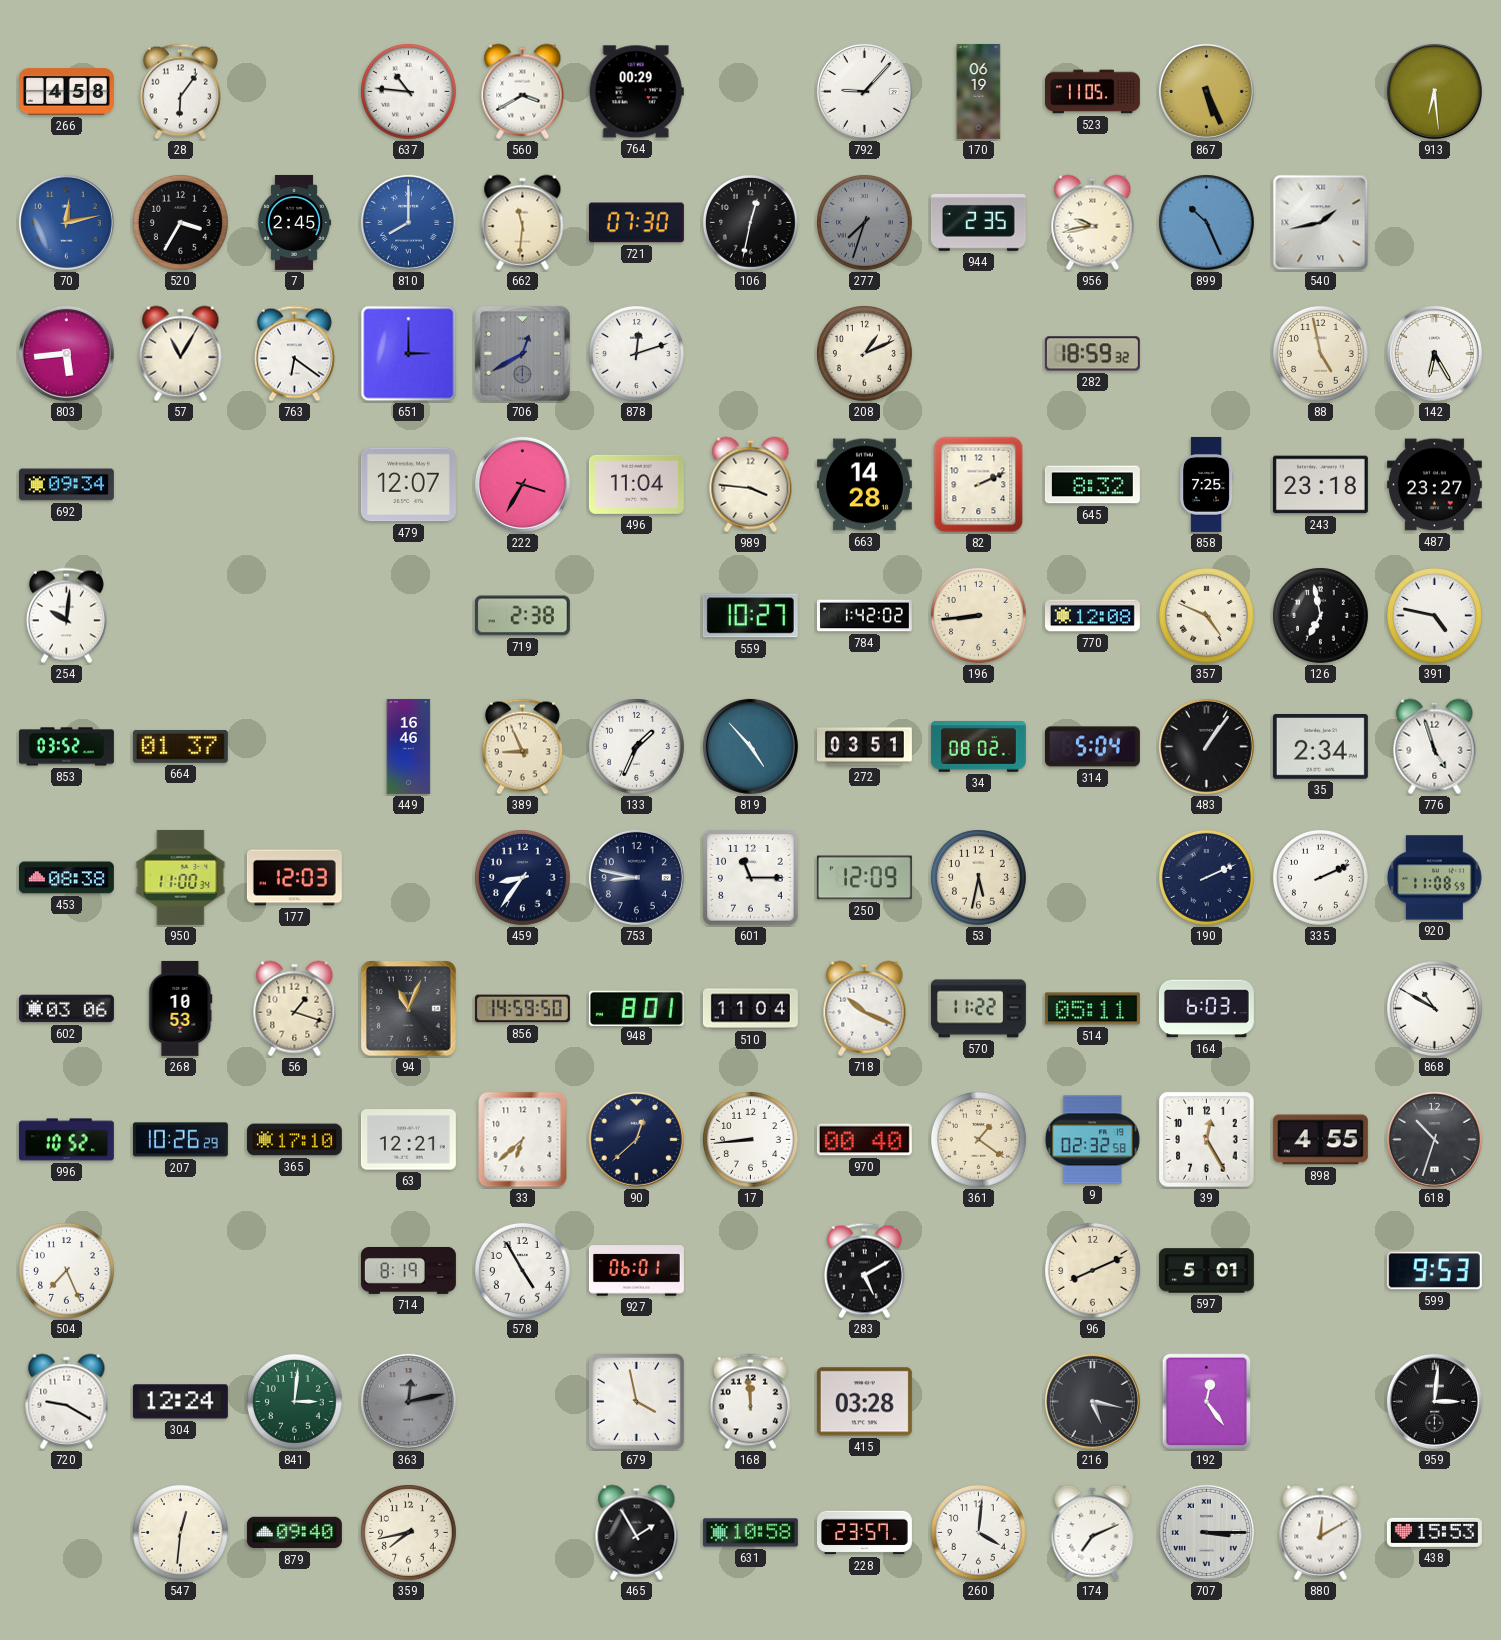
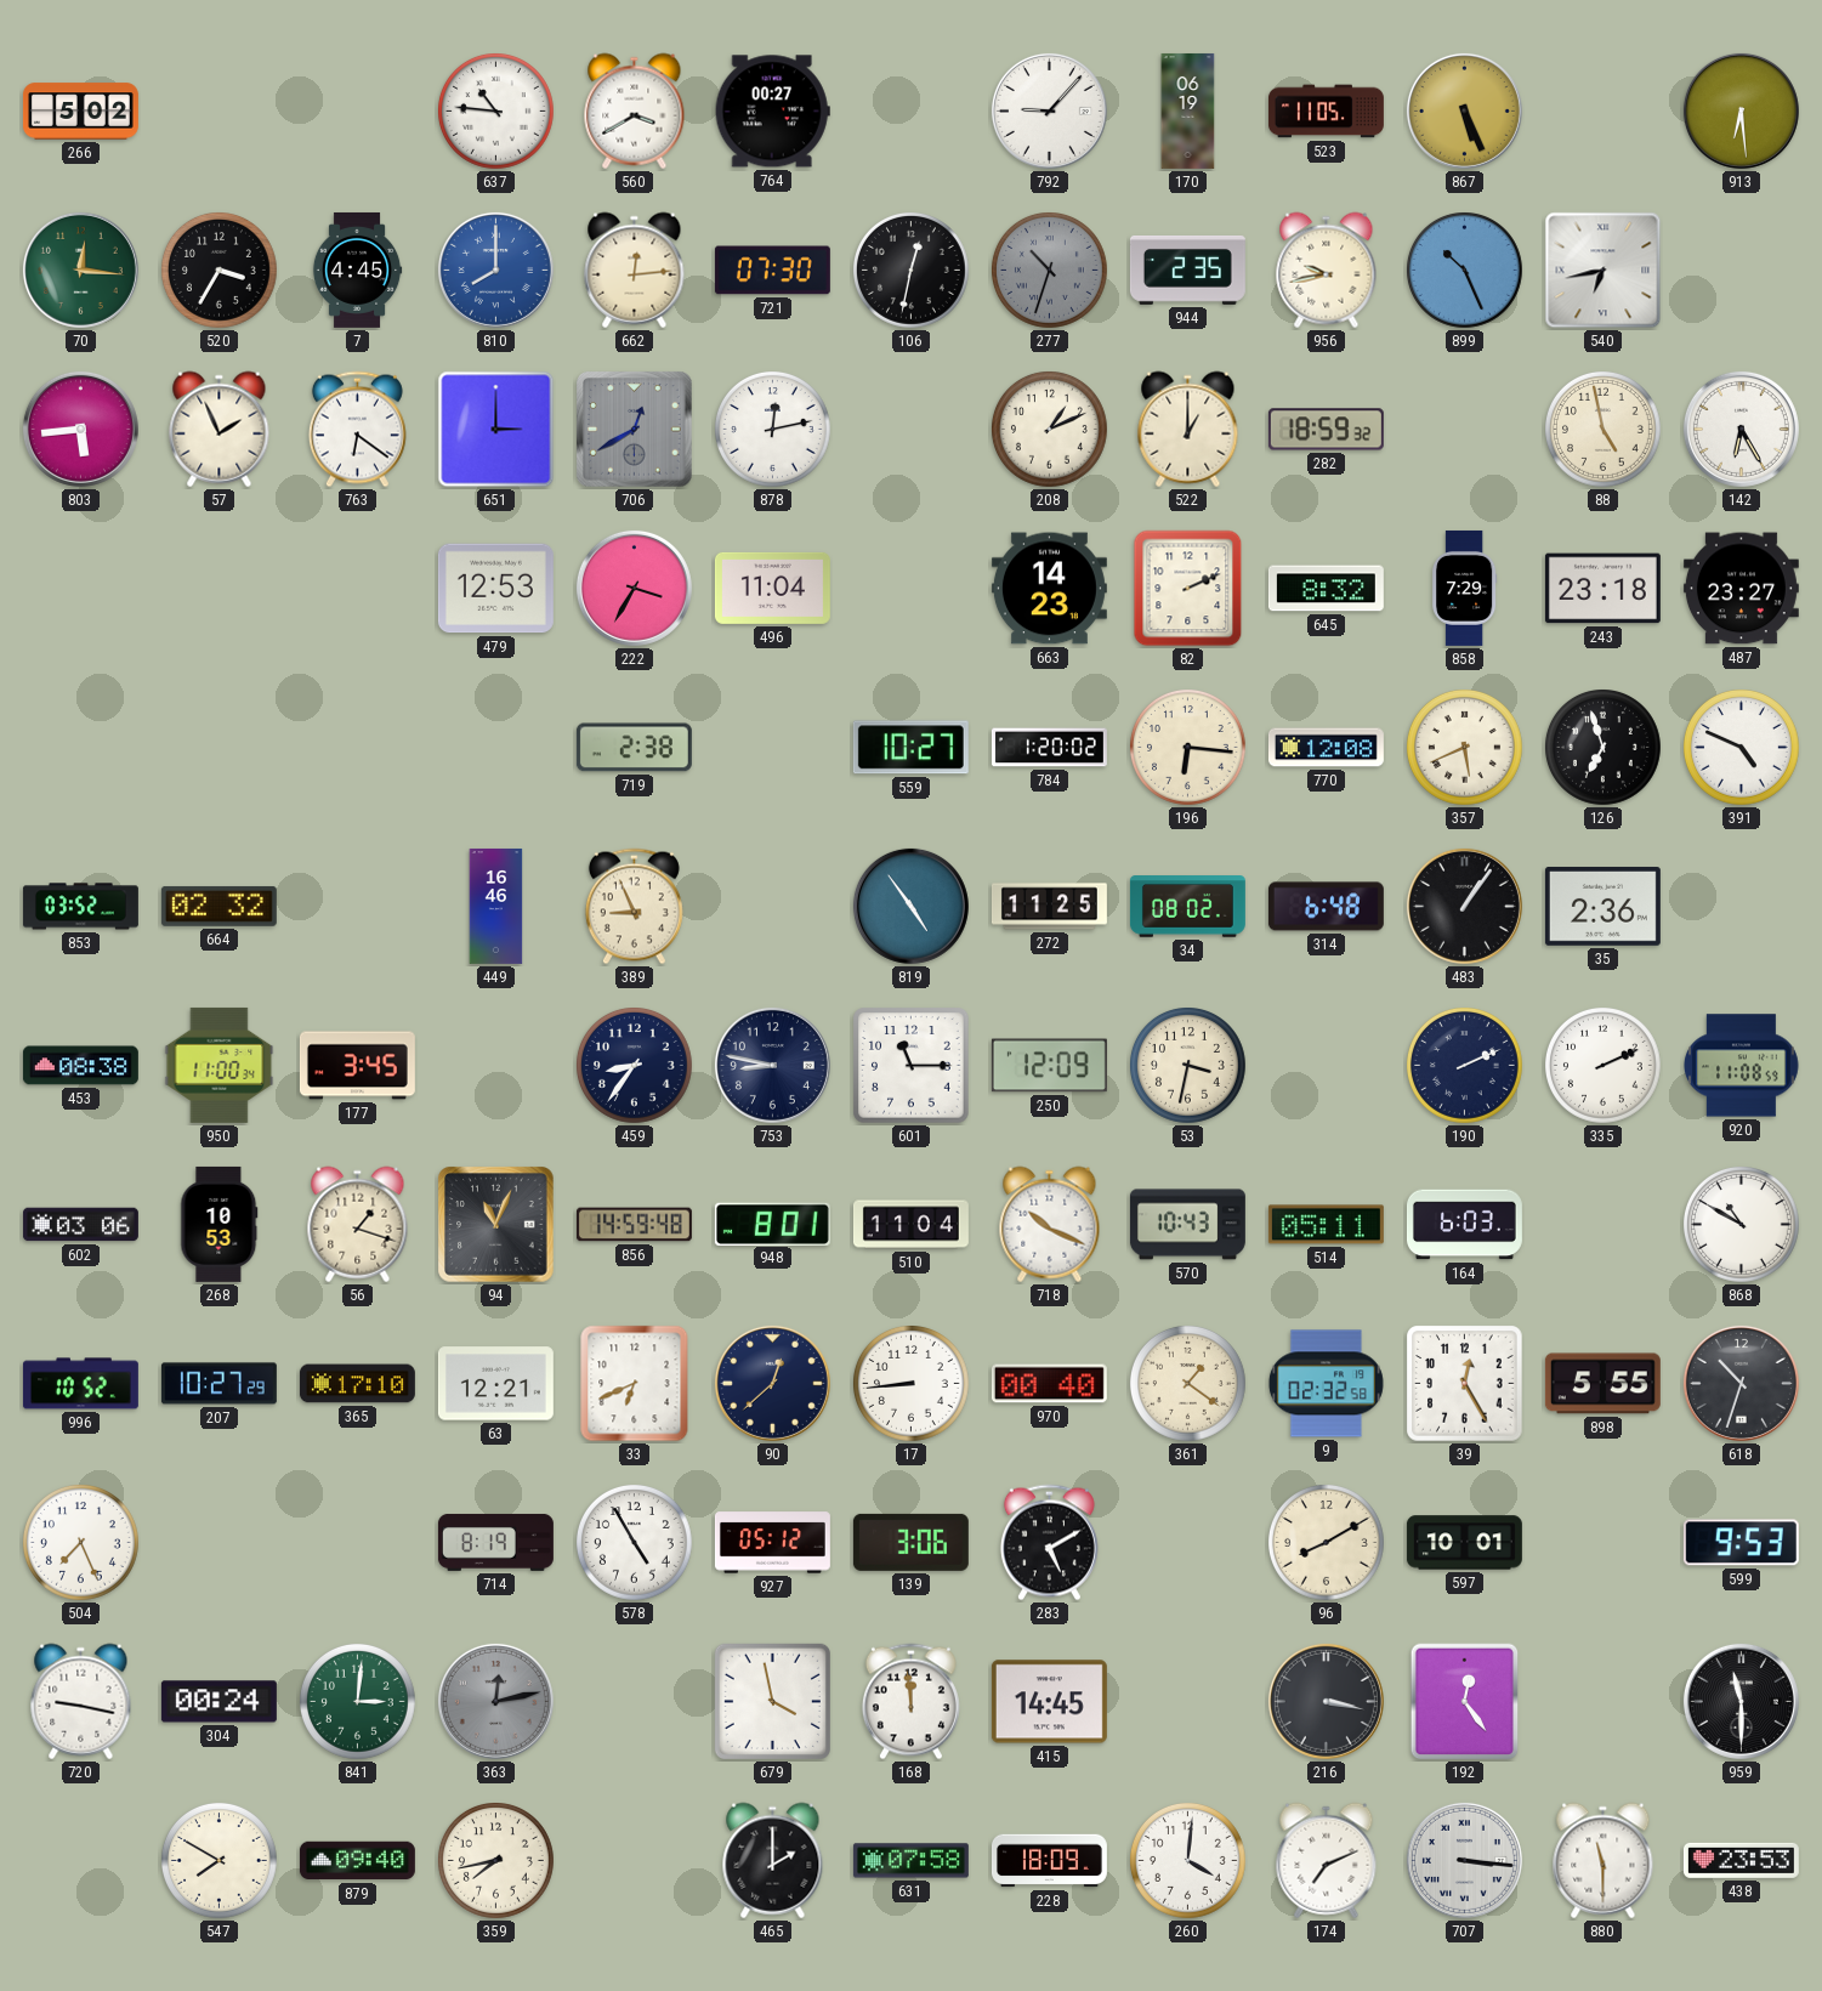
266: 4:58 -> 5:02
28: 6:06 -> none
764: 00:29 -> 00:27
70: 12:13 -> 12:16
70 dial: blue -> green
7: 2:45 -> 4:45
662: 11:31 -> 12:14
277: 7:33 -> 10:33
540: 1:43 -> 6:43
57: 11:05 -> 1:56
878: 12:12 -> 12:13
522: none -> 1:00
692: 09:34 -> none
479: 12:07 -> 12:53
989: 3:46 -> none
663: 14:28 -> 14:23
858: 7:25 -> 7:29
254: 10:01 -> none
784: 1:42 -> 1:20
196: 8:44 -> 6:16
357: 4:49 -> 5:41
126: 6:58 -> 6:57
391: 4:47 -> 4:49
664: 01:37 -> 02:32
133: 1:34 -> none
819: 4:53 -> 4:54
272: 03:51 -> 11:25
314: 5:04 -> 6:48
35: 2:34 -> 2:36
776: 4:57 -> none
177: 12:03 -> 3:45
53: 5:32 -> 3:32
856: 14:59:50 -> 14:59:48
570: 11:22 -> 10:43
207: 10:26 -> 10:27
33: 6:38 -> 6:41
898: 4:55 -> 5:55
927: 06:01 -> 05:12
139: none -> 3:06
96: 8:11 -> 8:10
597: 5:01 -> 10:01
720: 9:20 -> 9:17
304: 12:24 -> 00:24
415: 03:28 -> 14:45
216: 5:17 -> 3:17
959: 3:01 -> 11:30
547: 12:31 -> 7:50
465: 1:55 -> 2:00
631: 10:58 -> 07:58
228: 23:57 -> 18:09
707: 3:15 -> 3:16
880: 12:10 -> 11:30
438: 15:53 -> 23:53
